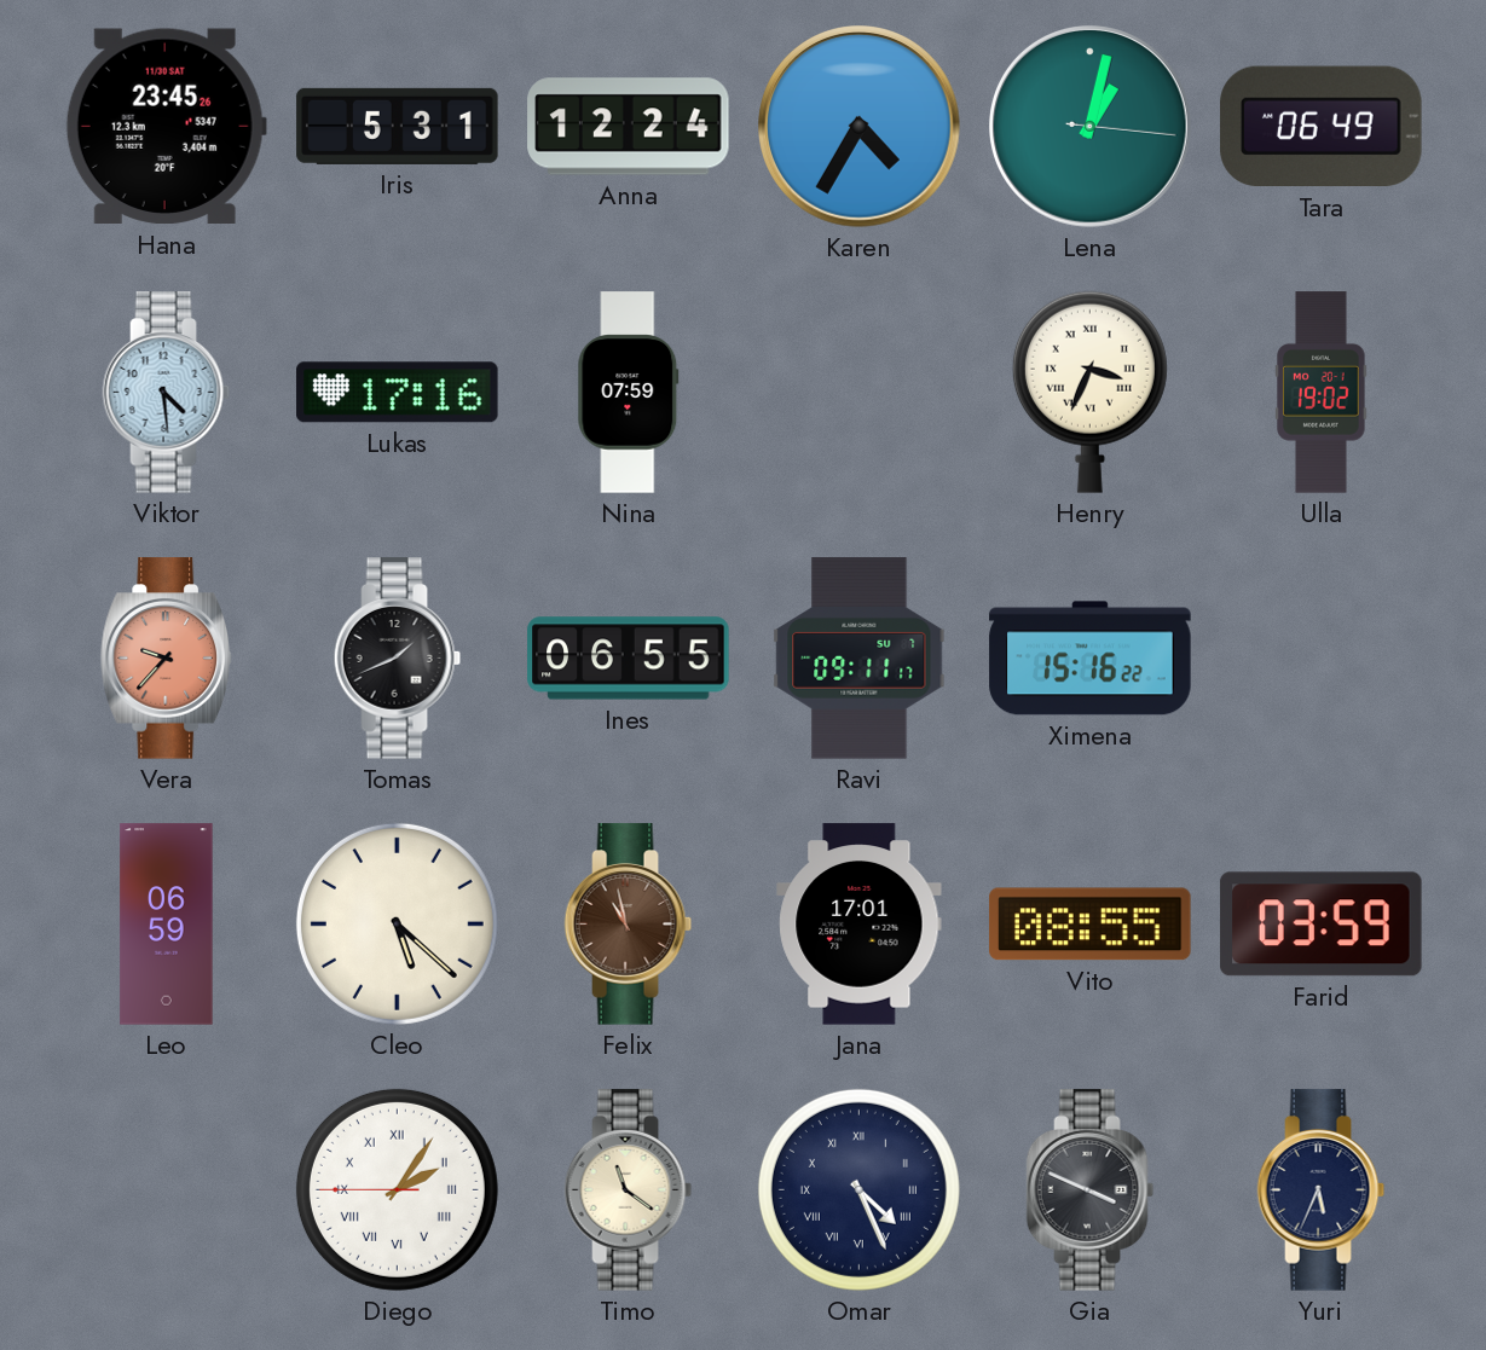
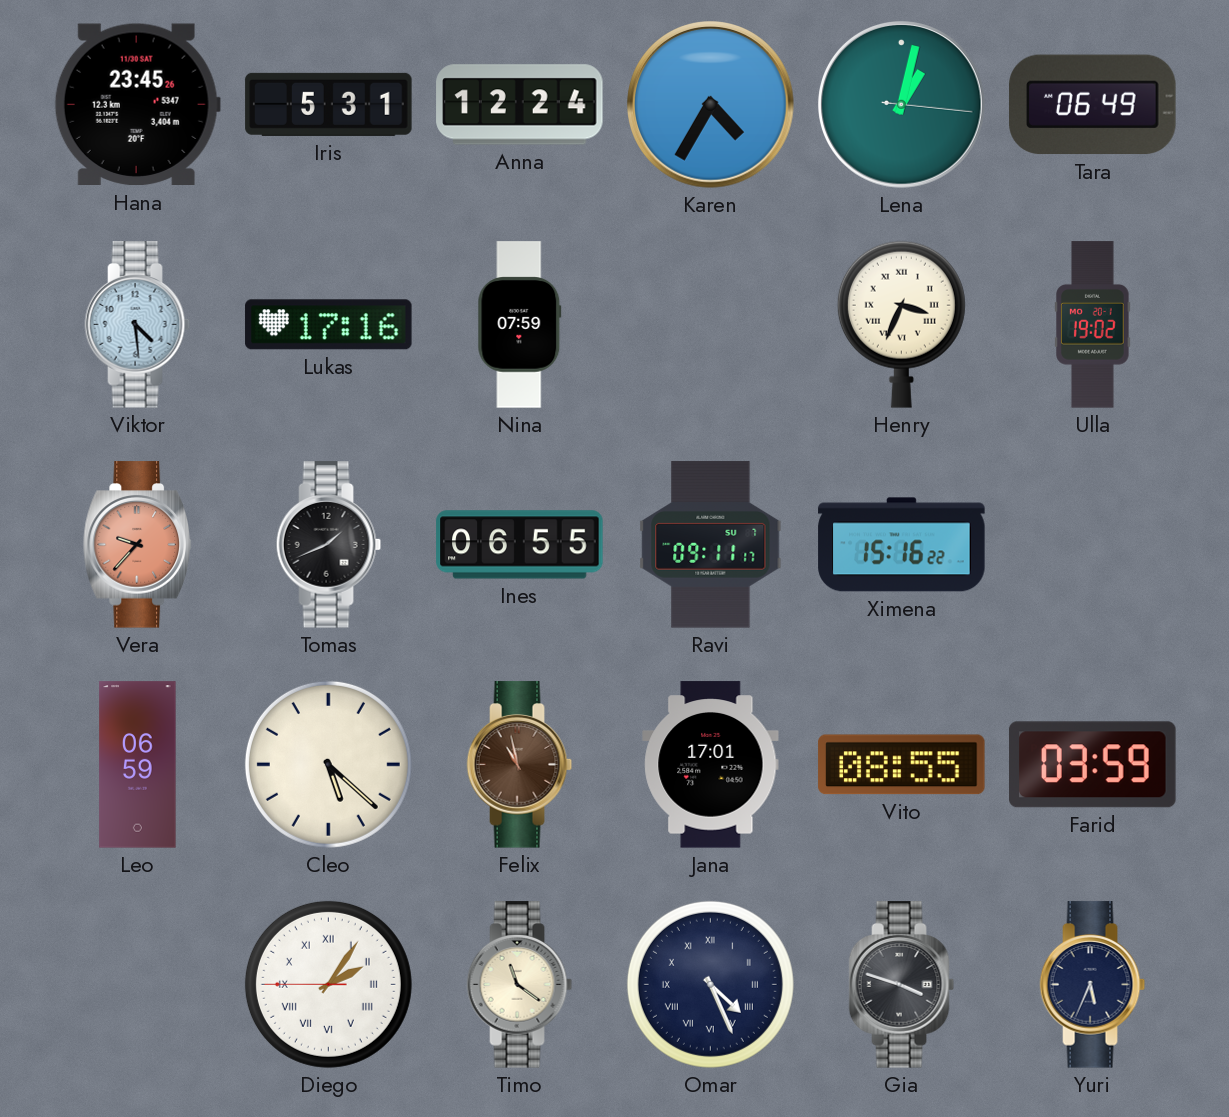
Gia: 3:49 -> 3:48
